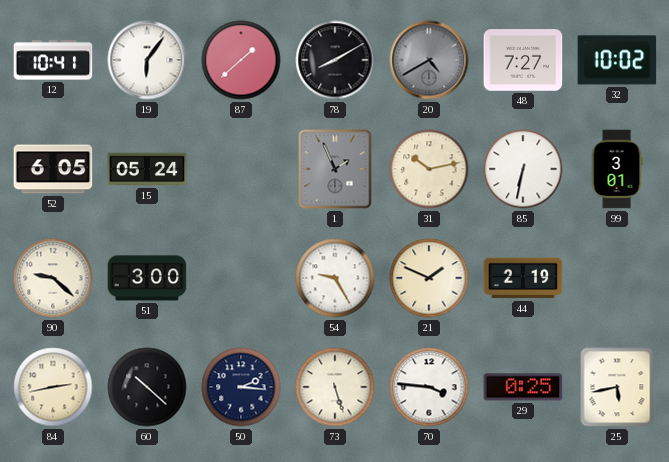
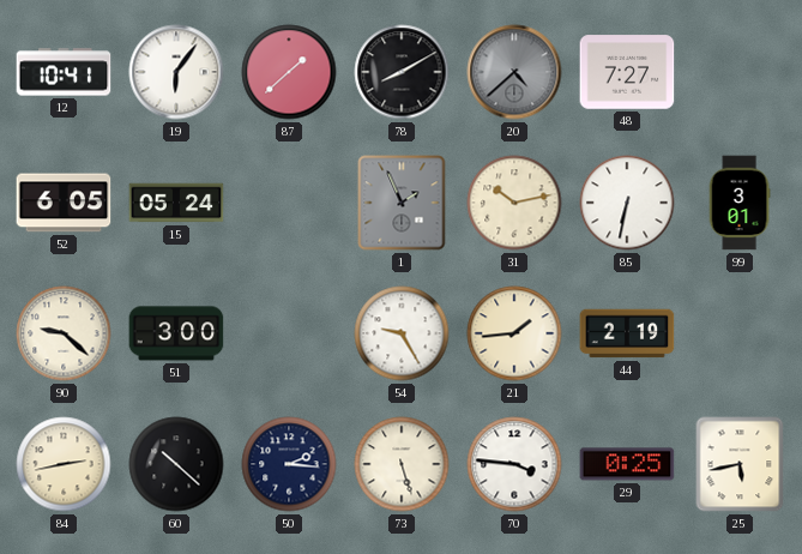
20: 4:40 -> 4:38
32: 10:02 -> none
21: 1:49 -> 1:44
